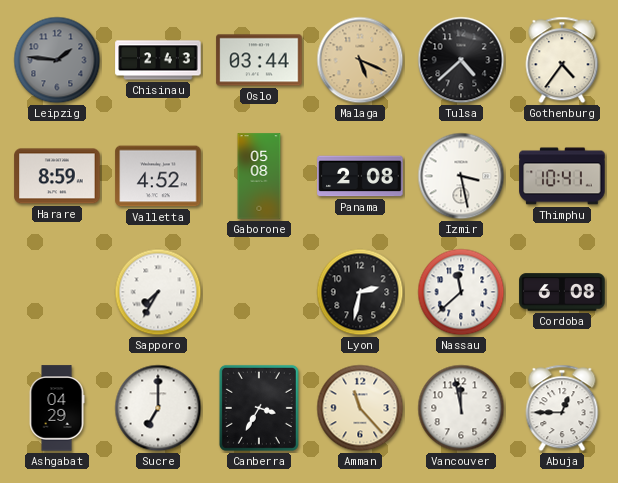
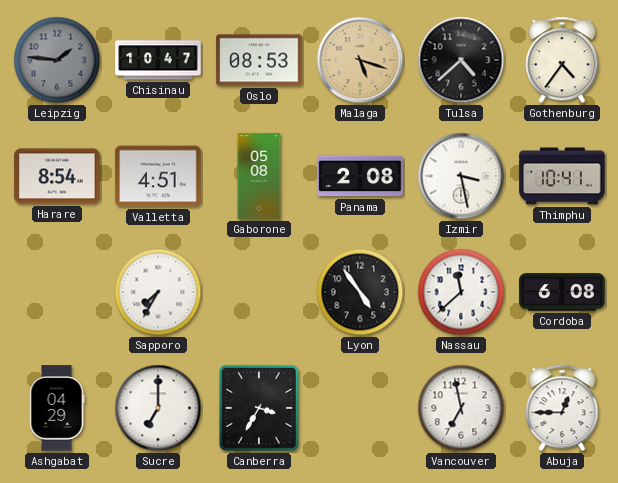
Chisinau: 2:43 -> 10:47
Oslo: 03:44 -> 08:53
Malaga: 5:19 -> 5:18
Harare: 8:59 -> 8:54
Valletta: 4:52 -> 4:51
Lyon: 2:32 -> 4:54
Amman: 11:23 -> none
Vancouver: 11:58 -> 6:58
